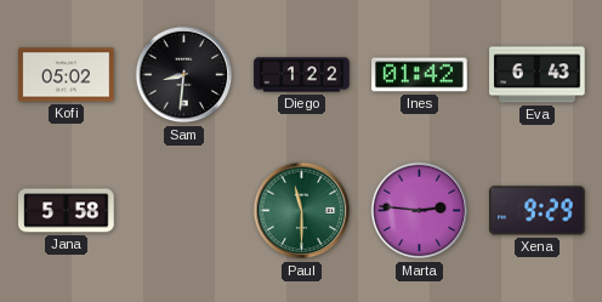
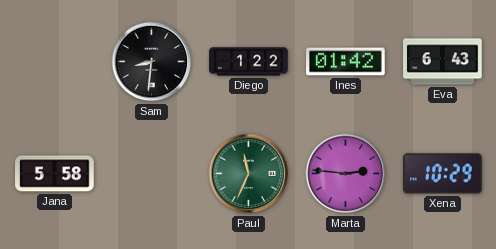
Kofi: 05:02 -> none
Paul: 11:30 -> 11:34
Xena: 9:29 -> 10:29
